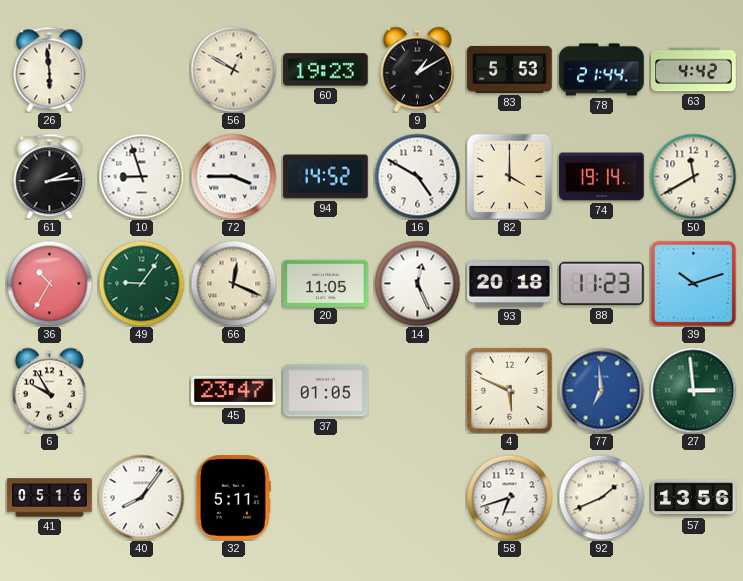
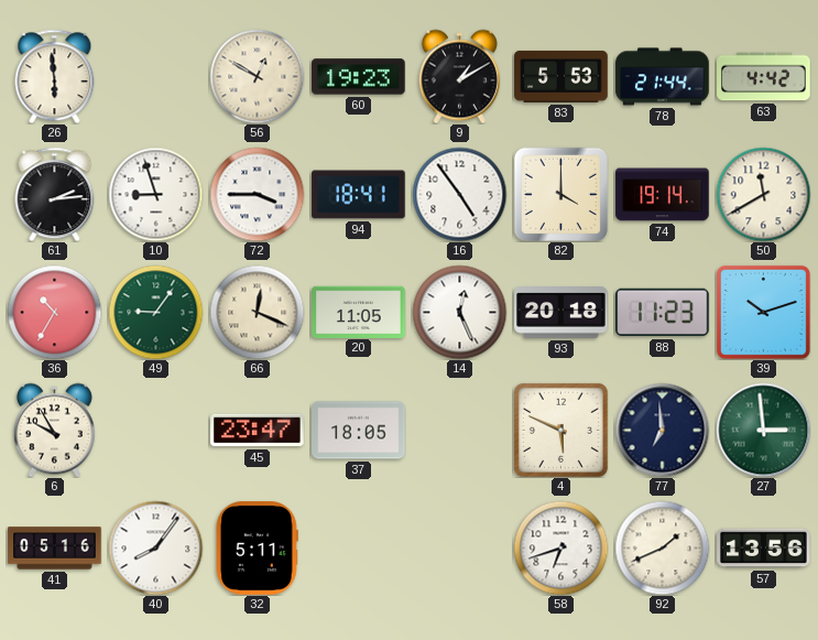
94: 14:52 -> 18:41
16: 4:50 -> 4:54
37: 01:05 -> 18:05
77 dial: blue -> navy
